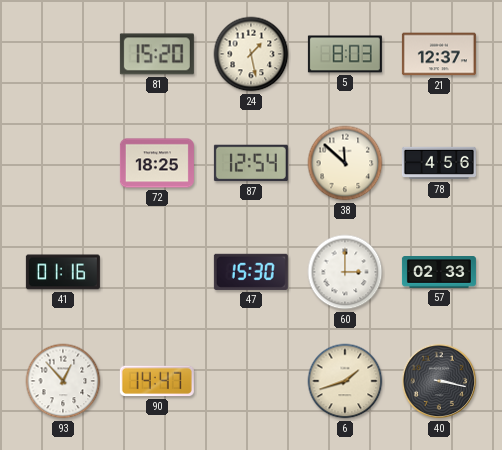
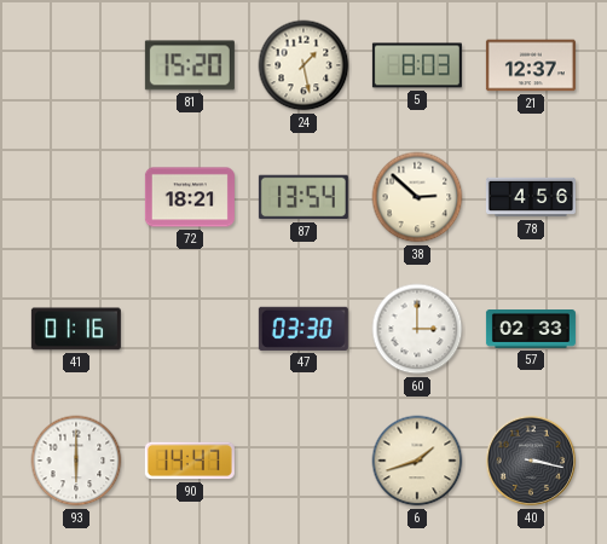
72: 18:25 -> 18:21
87: 12:54 -> 13:54
38: 11:52 -> 2:52
47: 15:30 -> 03:30
93: 12:53 -> 6:00
